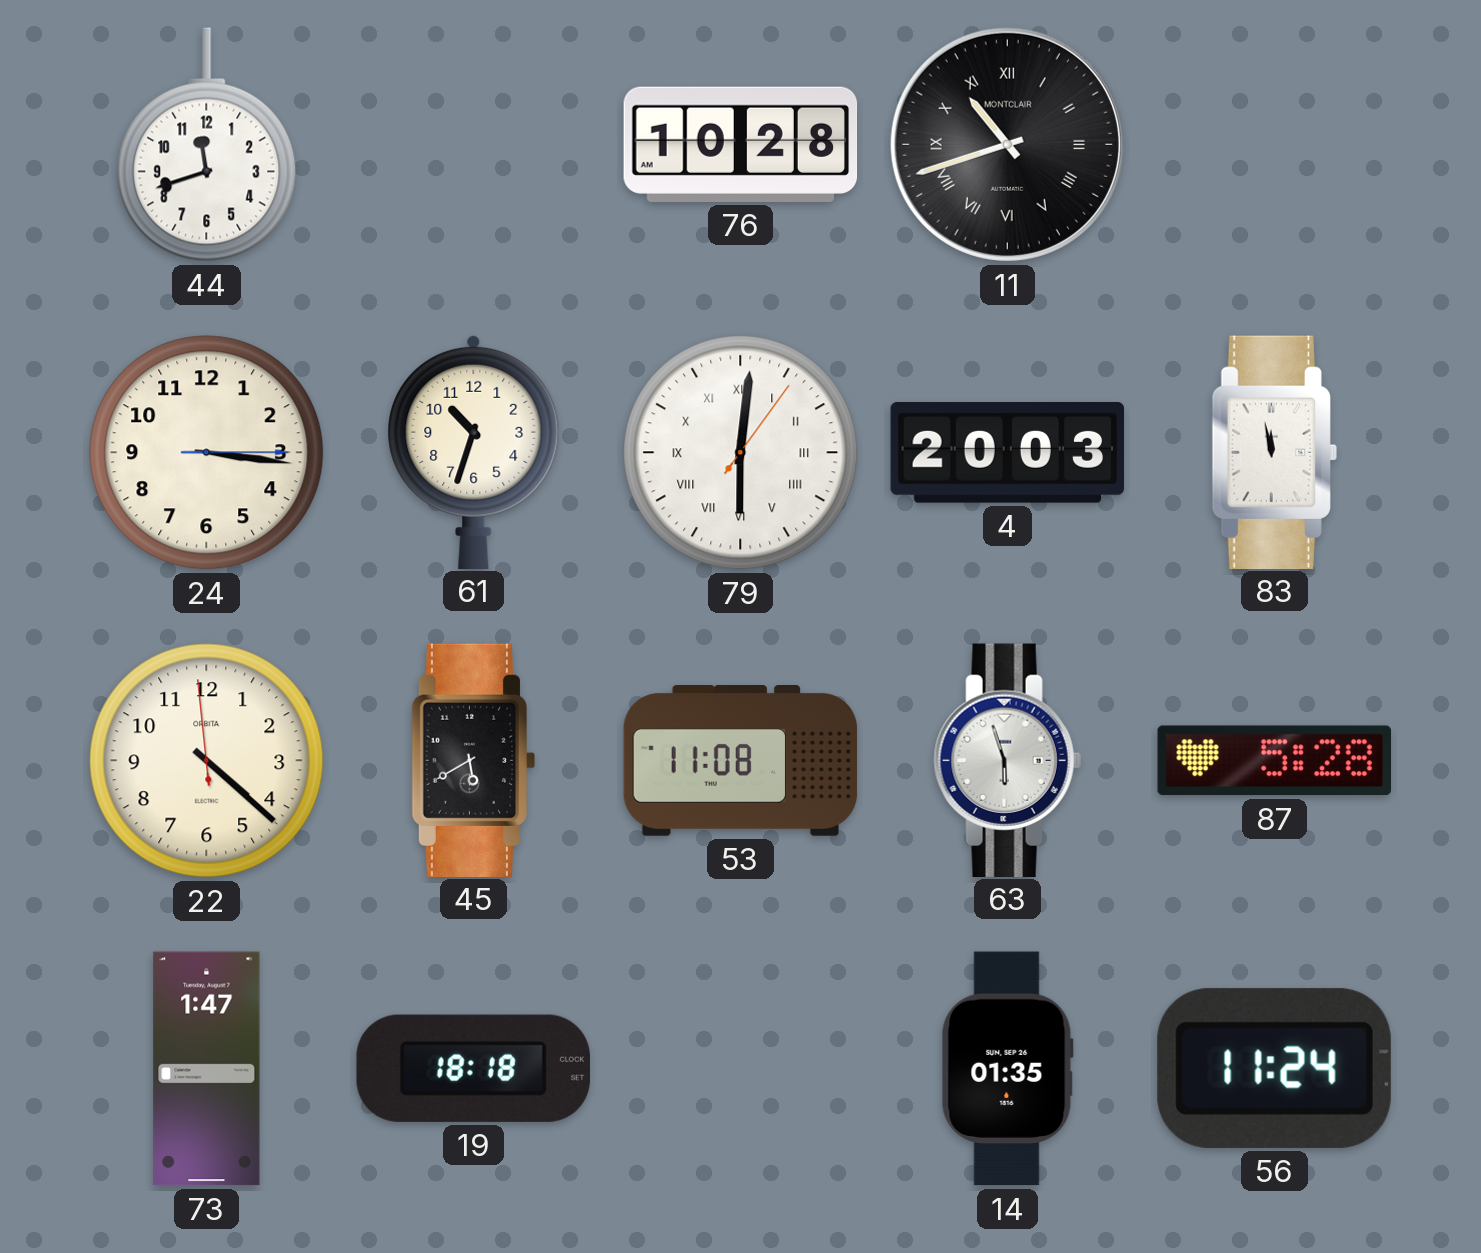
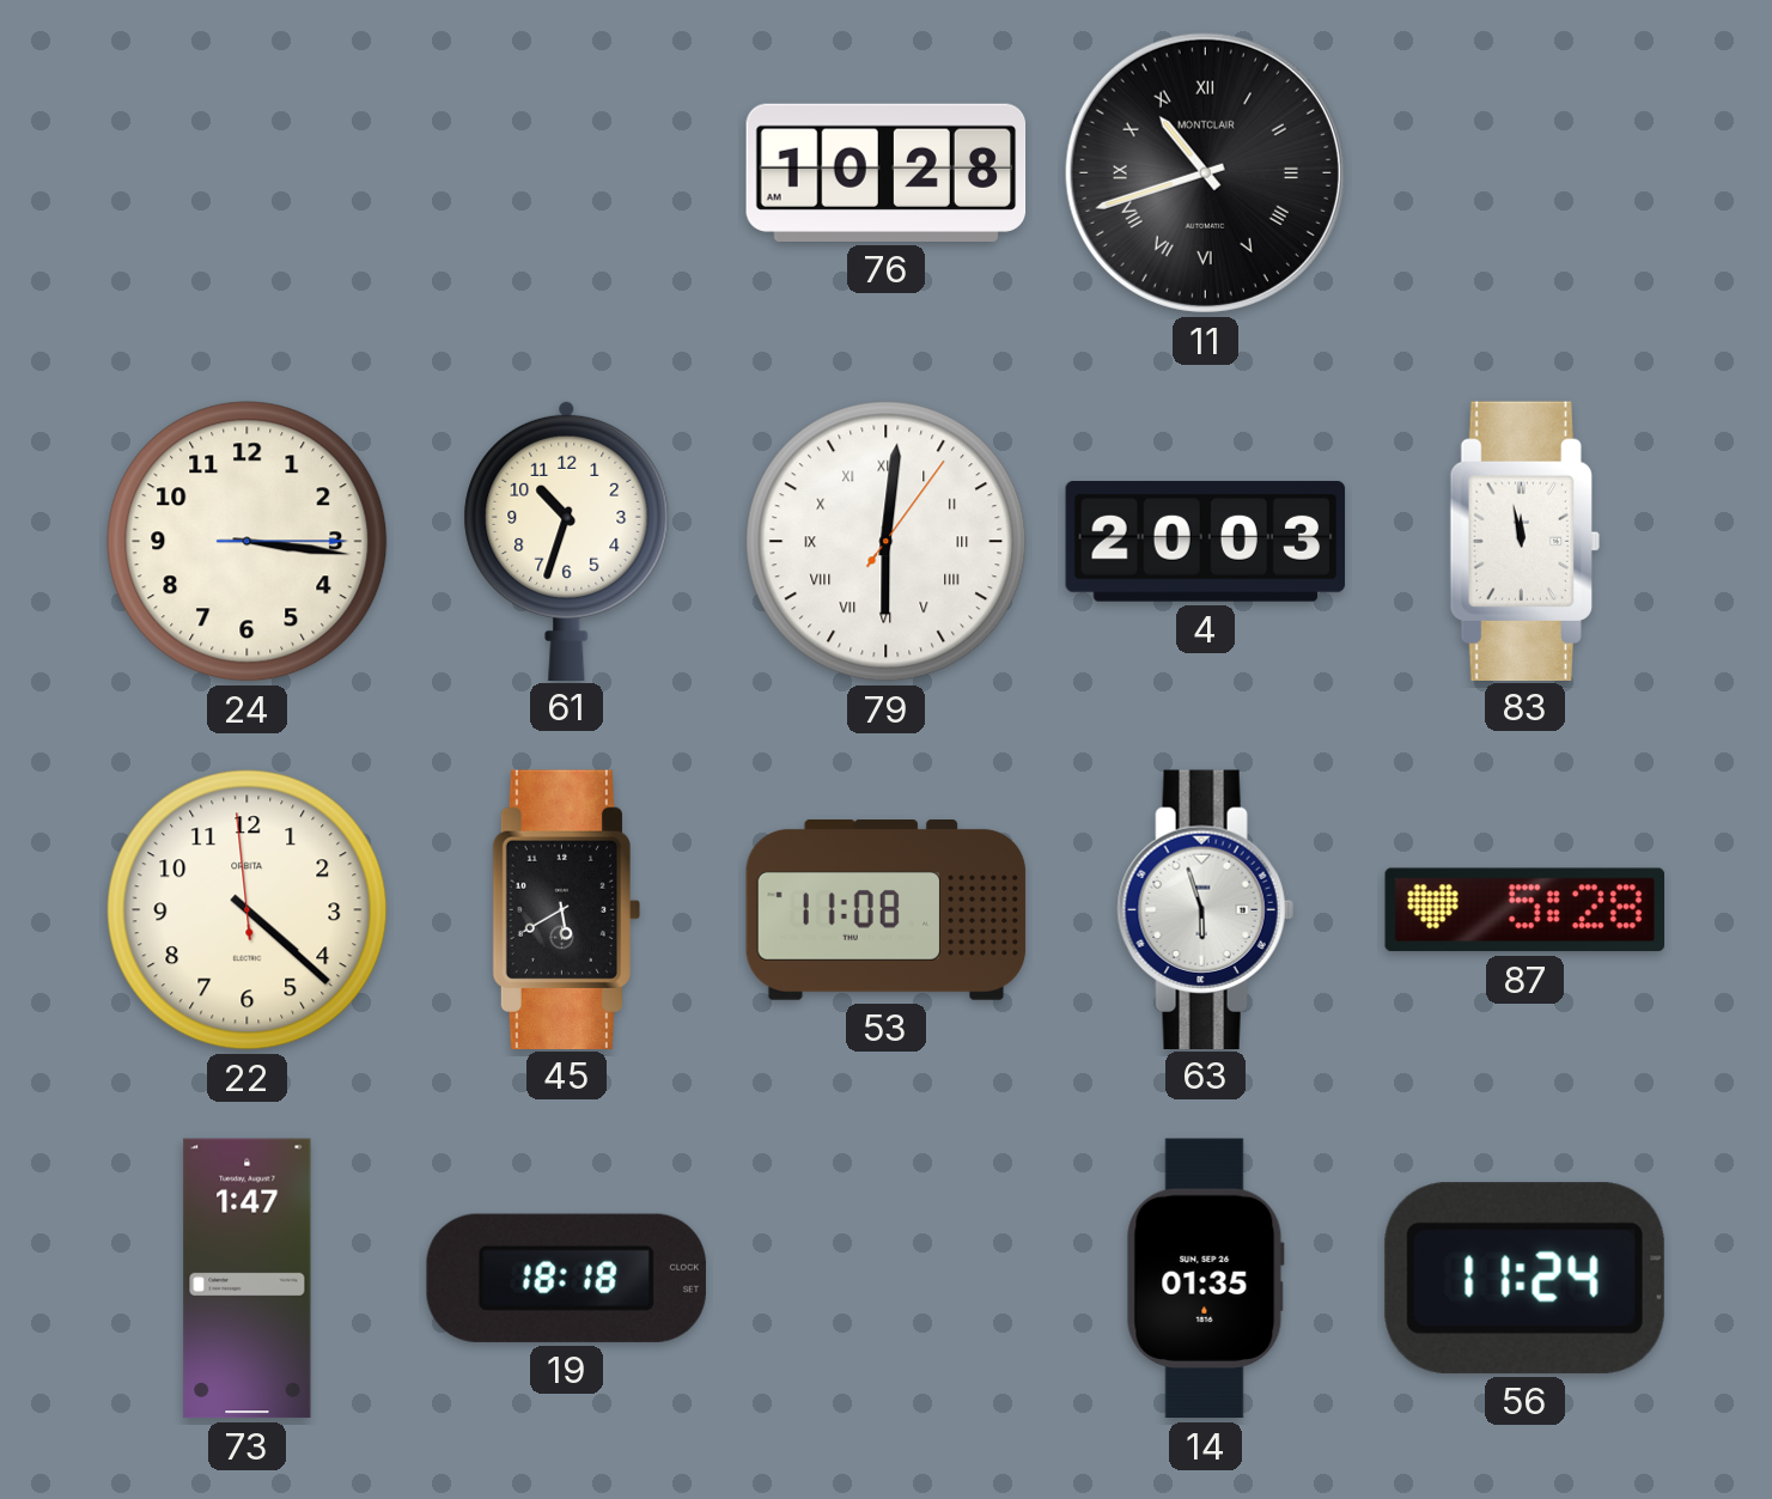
44: 11:42 -> none
